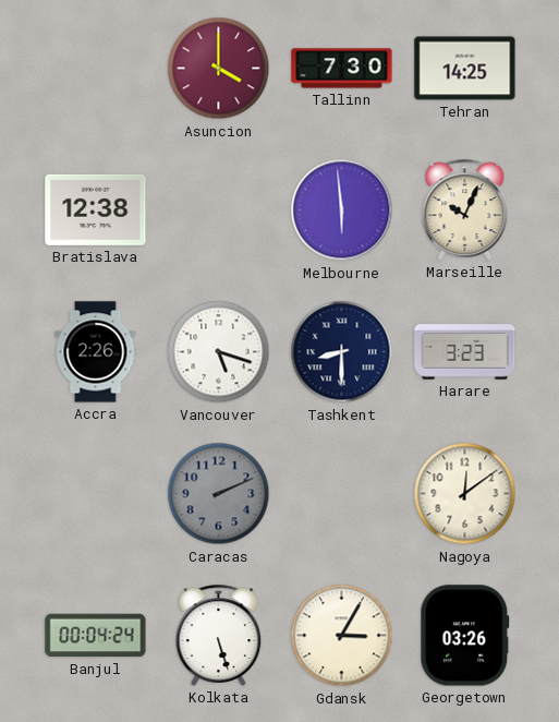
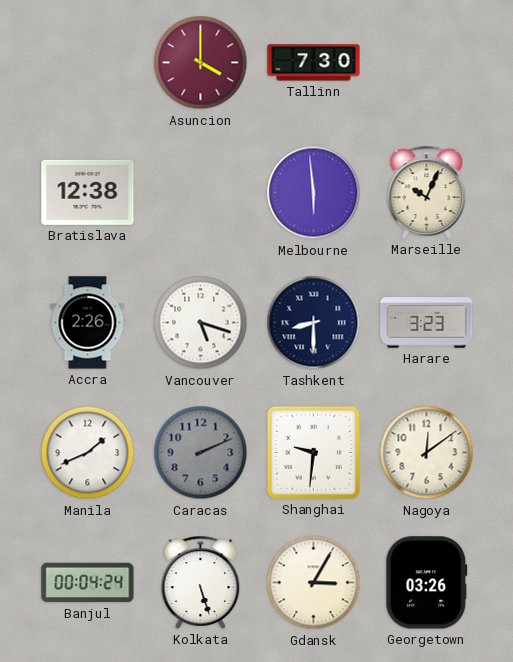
Tehran: 14:25 -> none
Manila: none -> 1:41
Shanghai: none -> 9:31
